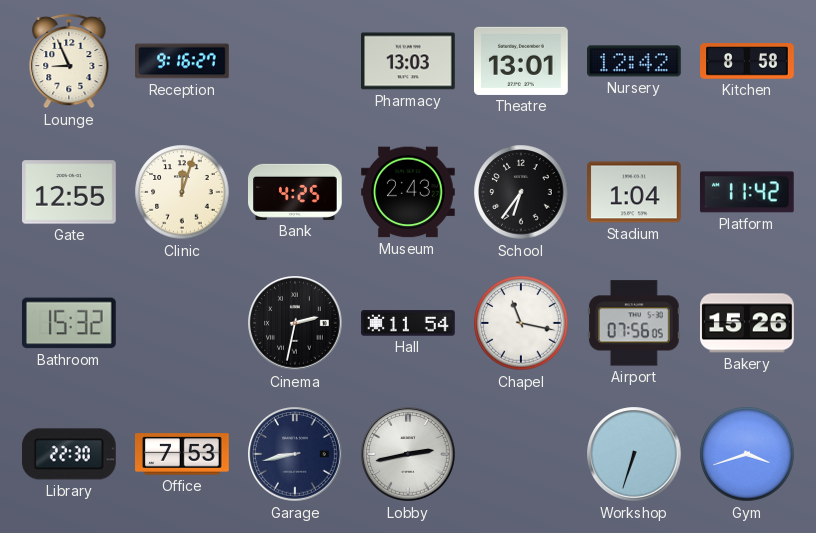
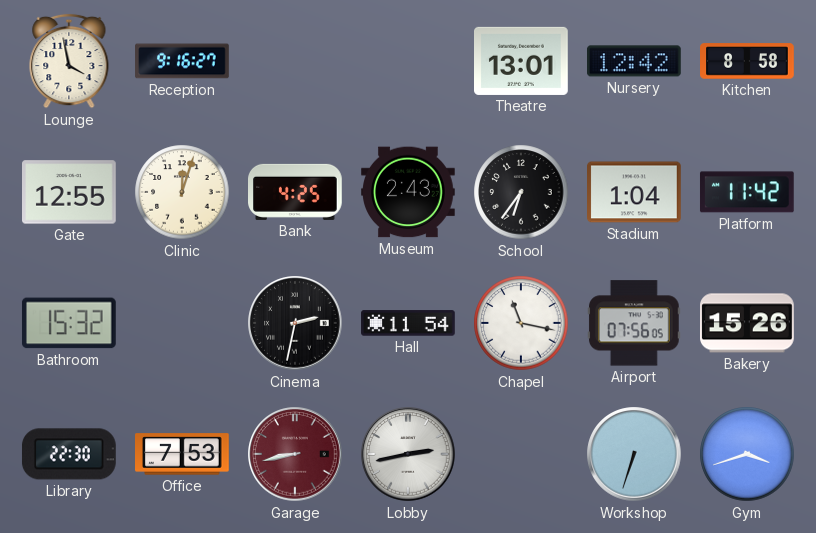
Lounge: 8:56 -> 3:58
Pharmacy: 13:03 -> none
Garage dial: navy -> burgundy
